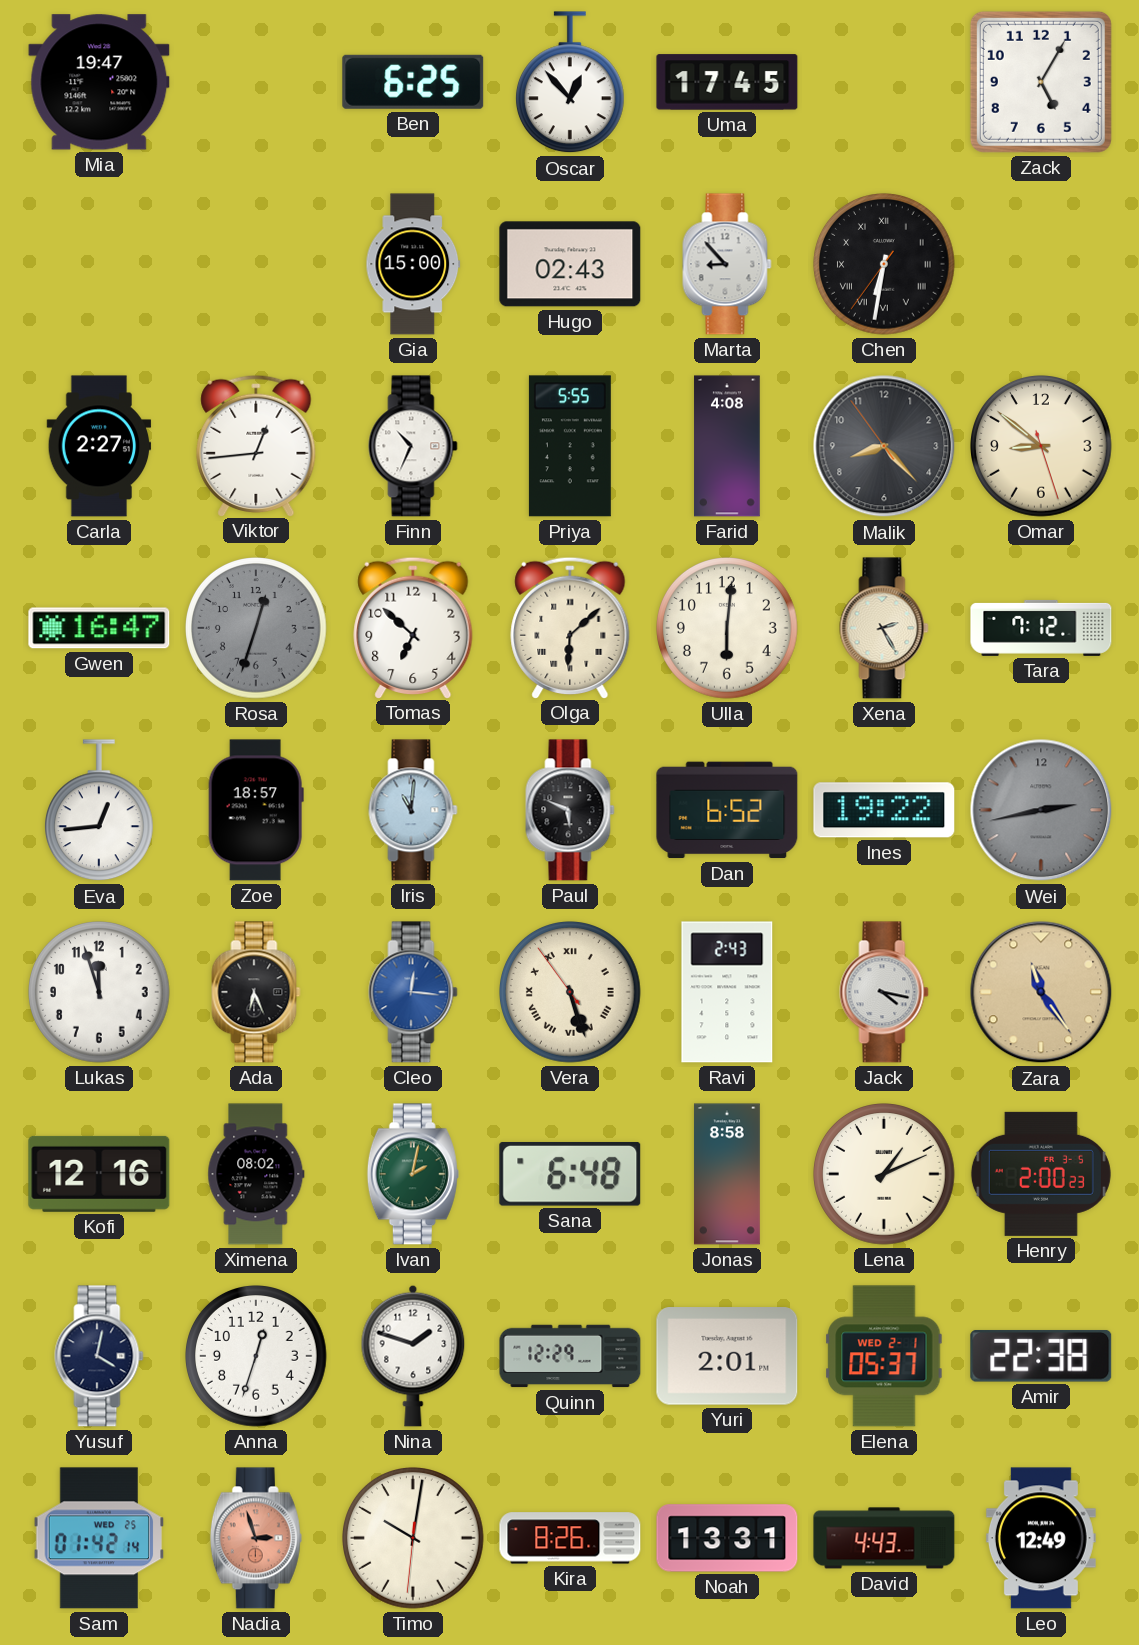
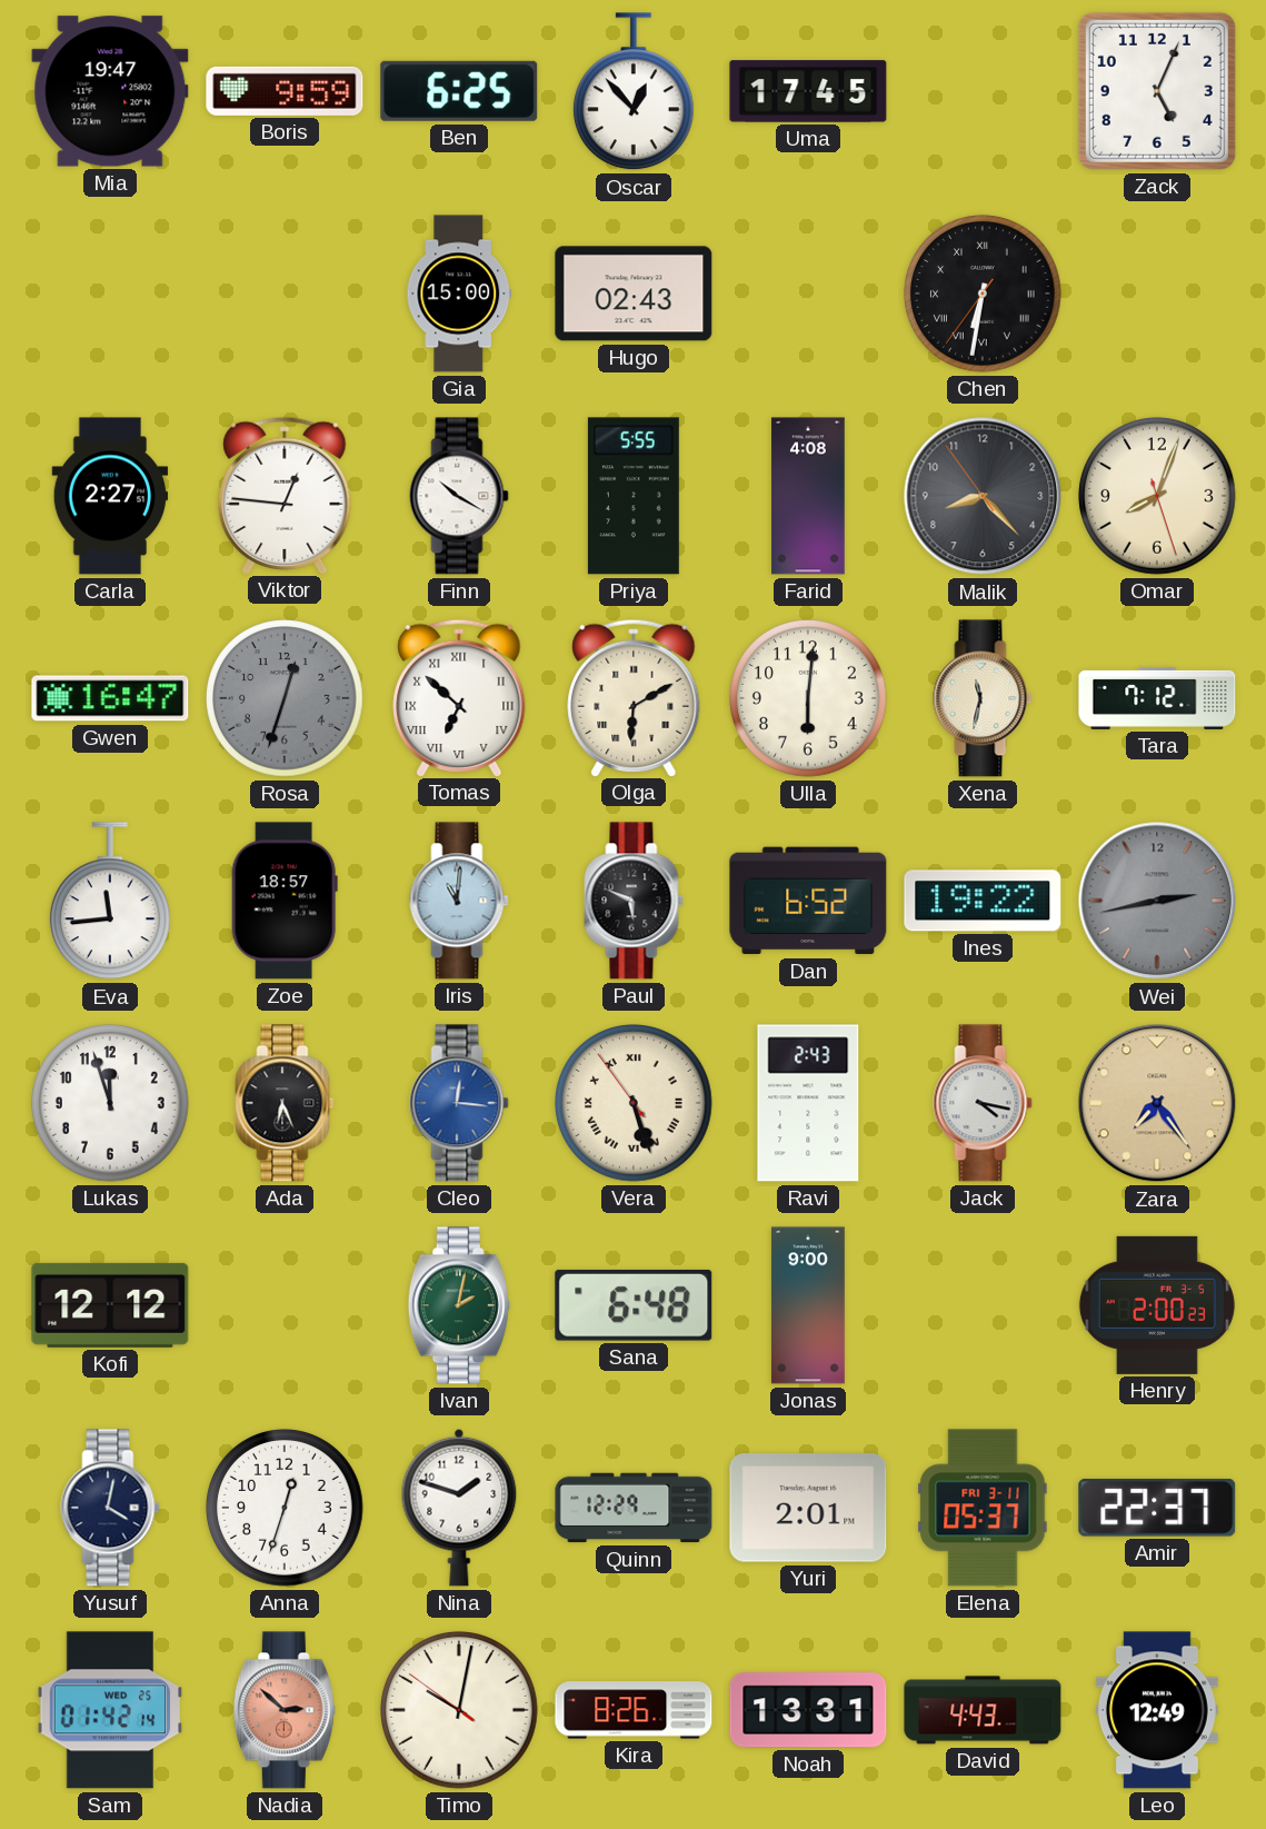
Boris: none -> 9:59
Zack: 5:05 -> 5:04
Marta: 8:53 -> none
Viktor: 12:44 -> 12:46
Finn: 10:34 -> 10:20
Omar: 8:51 -> 8:03
Tomas numerals: Arabic -> Roman
Olga: 6:08 -> 6:10
Xena: 2:25 -> 11:32
Eva: 12:44 -> 11:44
Zara: 11:24 -> 7:24
Kofi: 12:16 -> 12:12
Ximena: 08:02 -> none
Jonas: 8:58 -> 9:00
Lena: 1:11 -> none
Elena date: WED 2-1 -> FRI 3-11
Amir: 22:38 -> 22:37
Nadia: 2:57 -> 2:52
Timo: 10:01:31 -> 10:01:51
